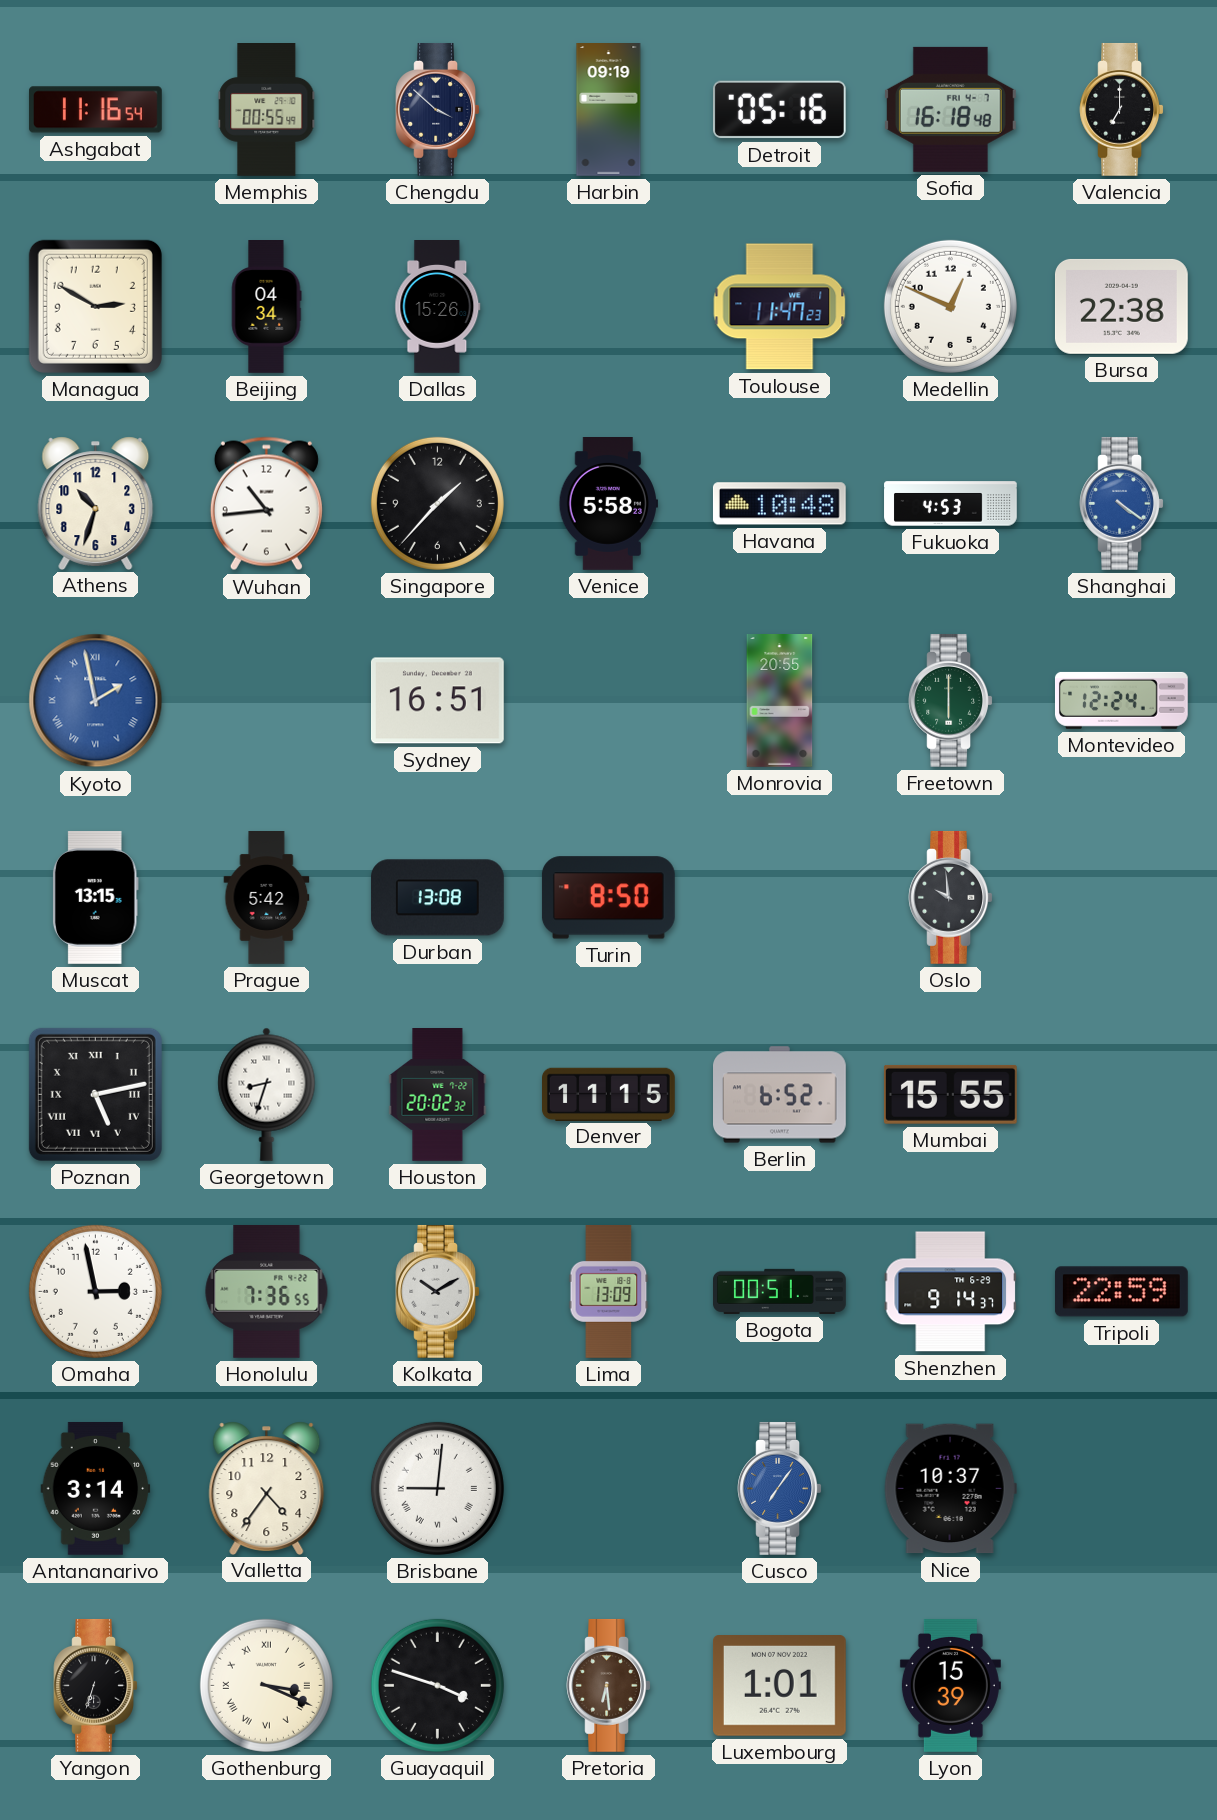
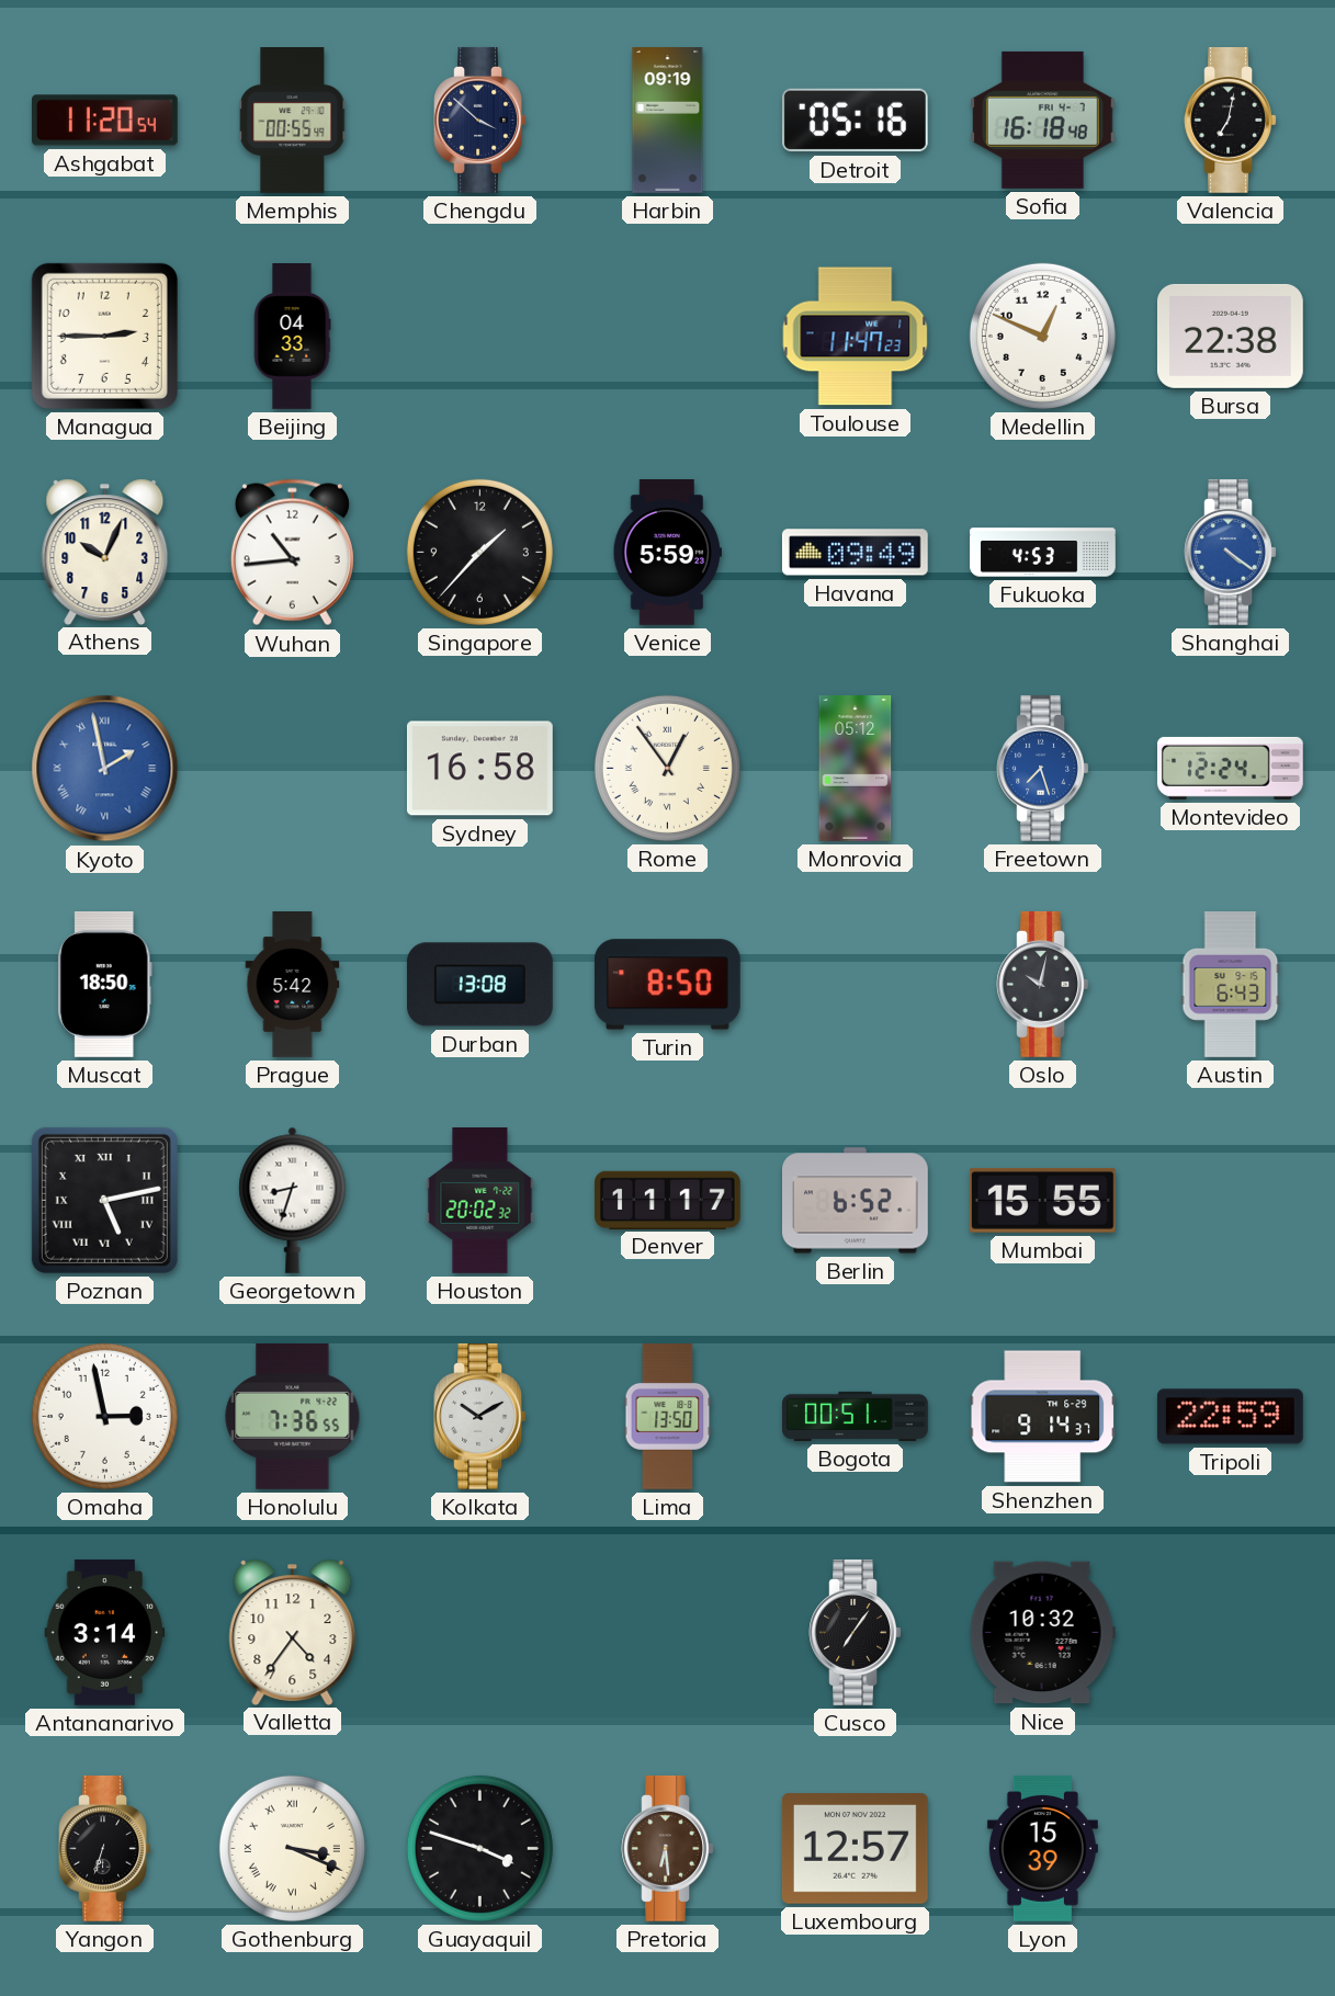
Ashgabat: 11:16 -> 11:20
Valencia: 7:00 -> 7:02
Managua: 2:50 -> 2:45
Beijing: 04:34 -> 04:33
Dallas: 15:26 -> none
Athens: 10:33 -> 10:04
Venice: 5:58 -> 5:59
Havana: 10:48 -> 09:49
Sydney: 16:51 -> 16:58
Rome: none -> 12:54
Monrovia: 20:55 -> 05:12
Freetown: 6:00 -> 7:27
Freetown dial: green -> blue
Muscat: 13:15 -> 18:50
Oslo: 9:59 -> 10:02
Austin: none -> 6:43
Denver: 11:15 -> 11:17
Lima: 13:09 -> 13:50
Brisbane: 9:01 -> none
Cusco dial: blue -> black
Nice: 10:37 -> 10:32
Luxembourg: 1:01 -> 12:57
